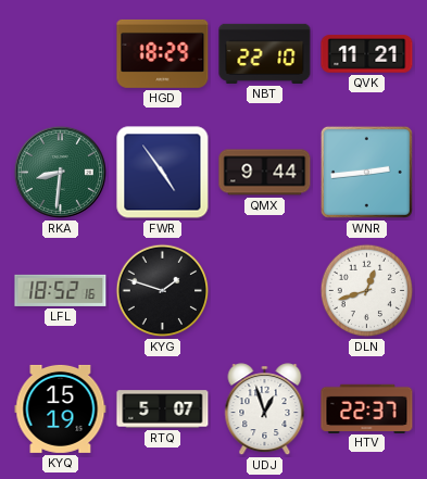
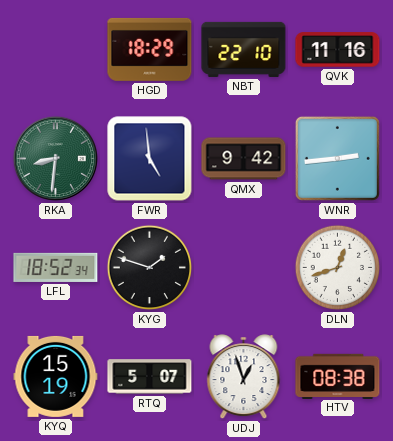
QVK: 11:21 -> 11:16
FWR: 4:54 -> 4:59
QMX: 9:44 -> 9:42
LFL: 18:52:16 -> 18:52:34
HTV: 22:37 -> 08:38
